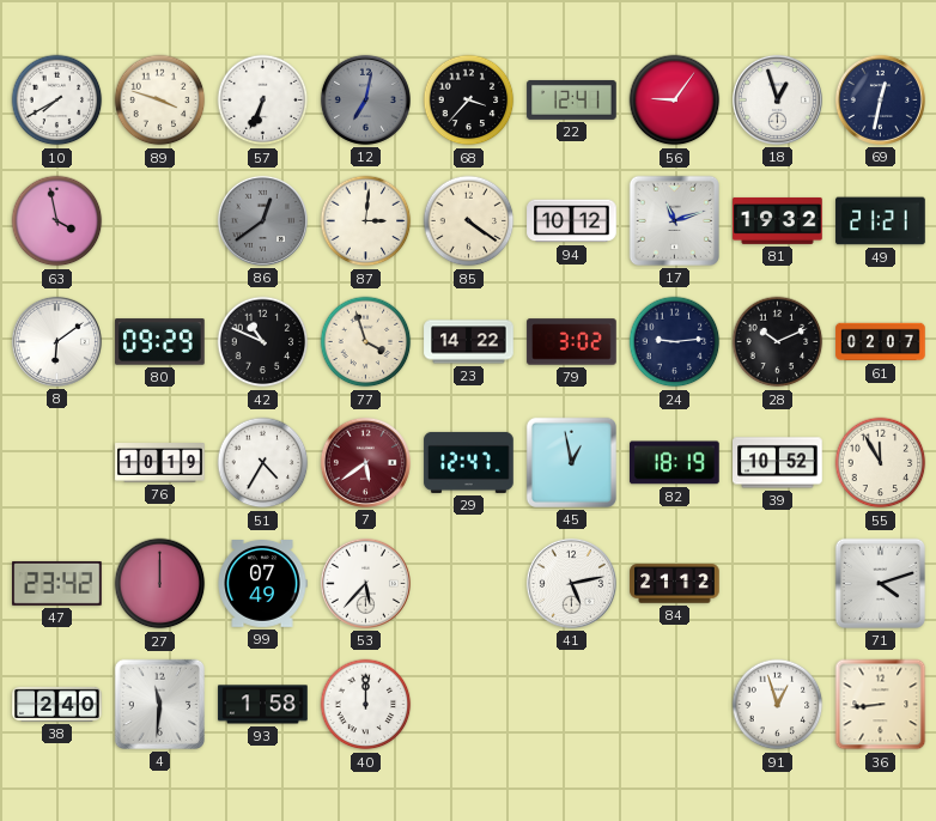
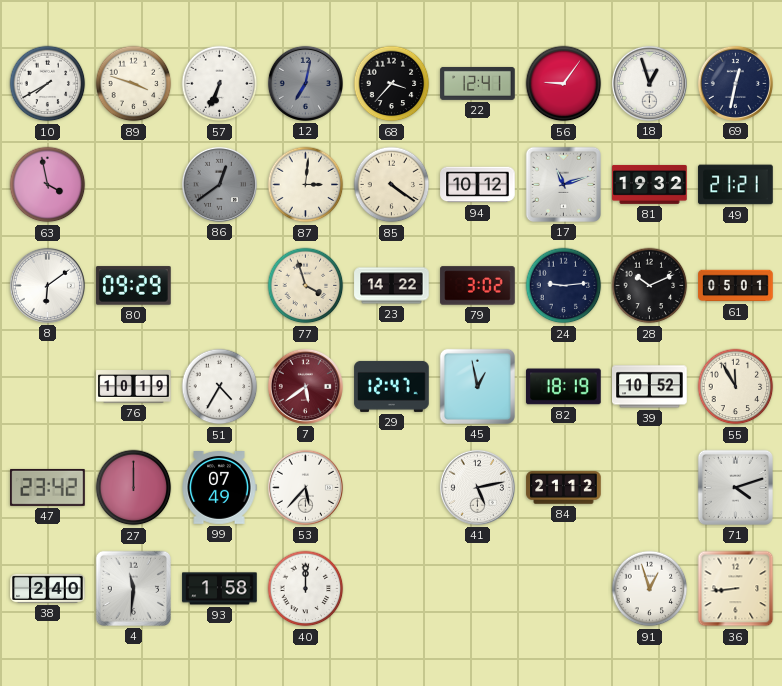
42: 10:49 -> none
61: 02:07 -> 05:01
